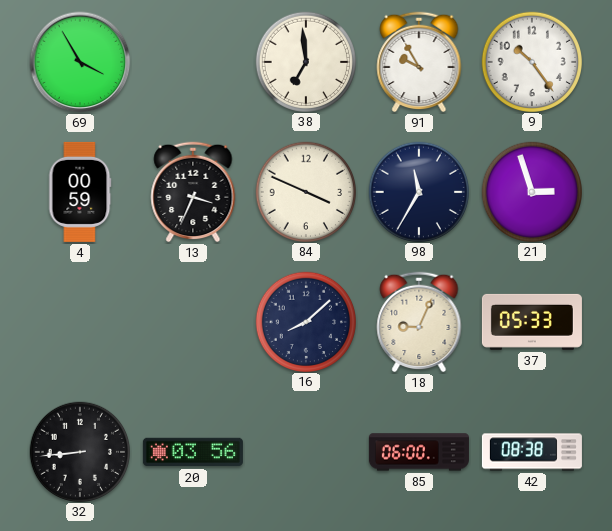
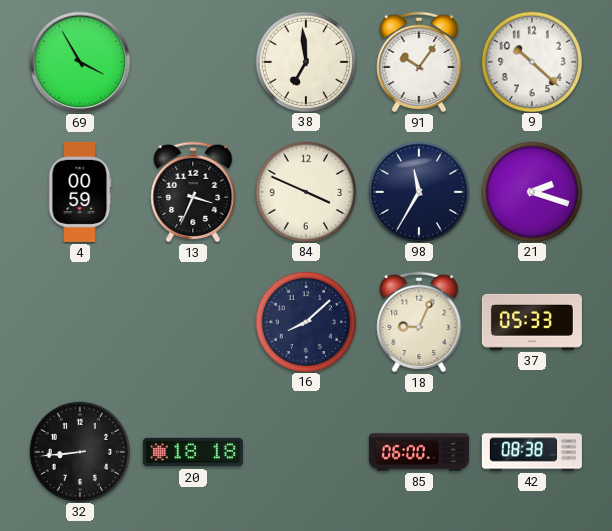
91: 9:55 -> 10:06
9: 10:24 -> 10:22
21: 2:57 -> 2:18
20: 03:56 -> 18:18
